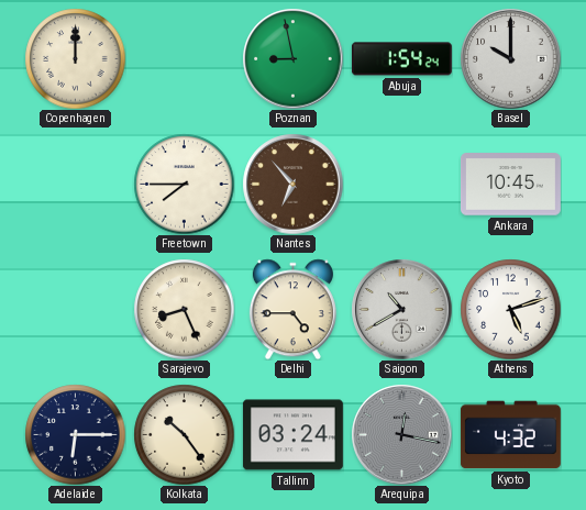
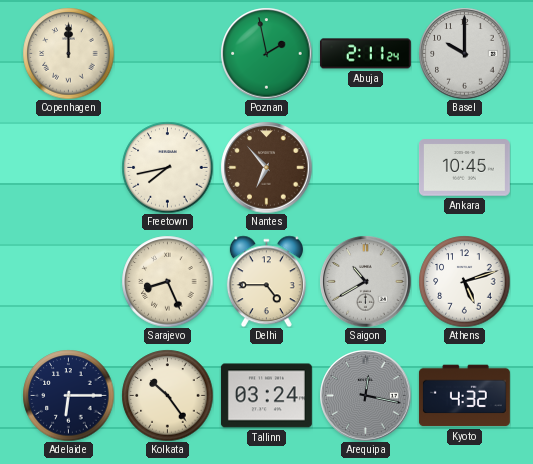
Poznan: 8:58 -> 1:58
Abuja: 1:54 -> 2:11
Freetown: 7:45 -> 7:43
